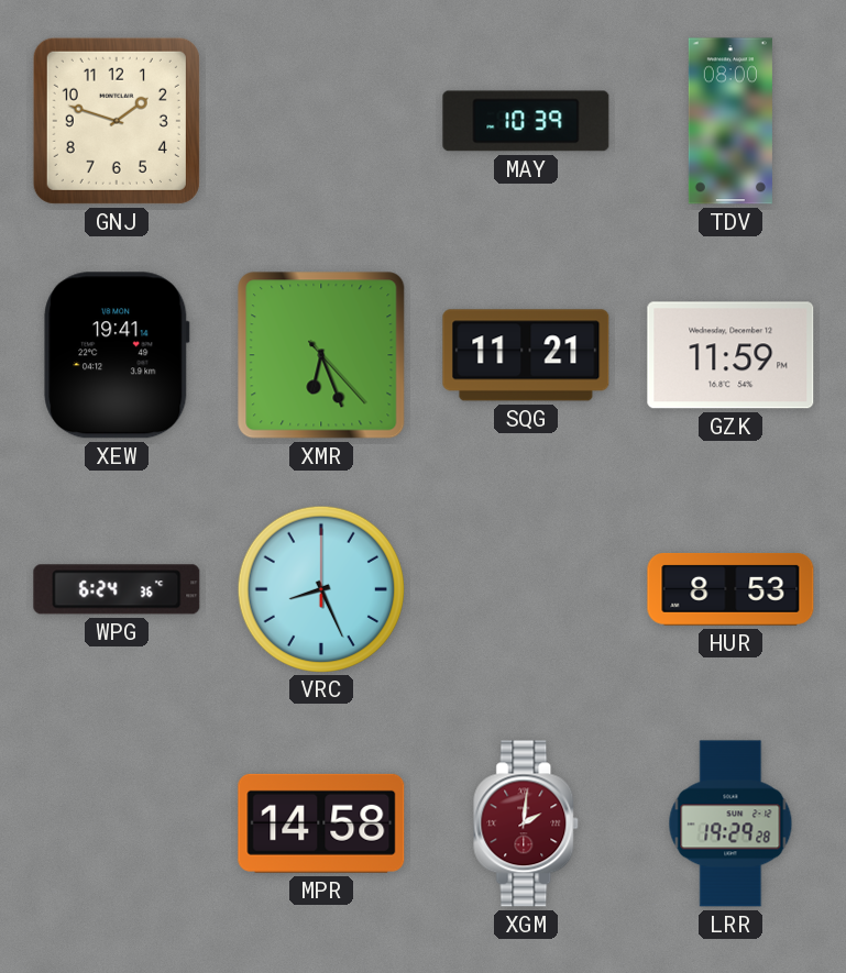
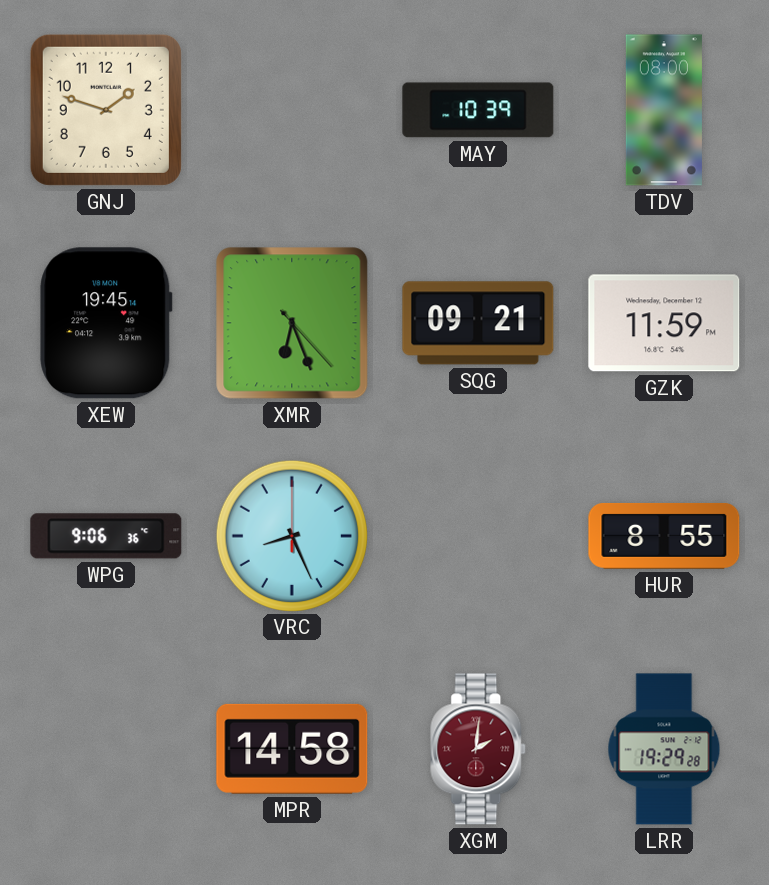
XEW: 19:41 -> 19:45
SQG: 11:21 -> 09:21
WPG: 6:24 -> 9:06
HUR: 8:53 -> 8:55
